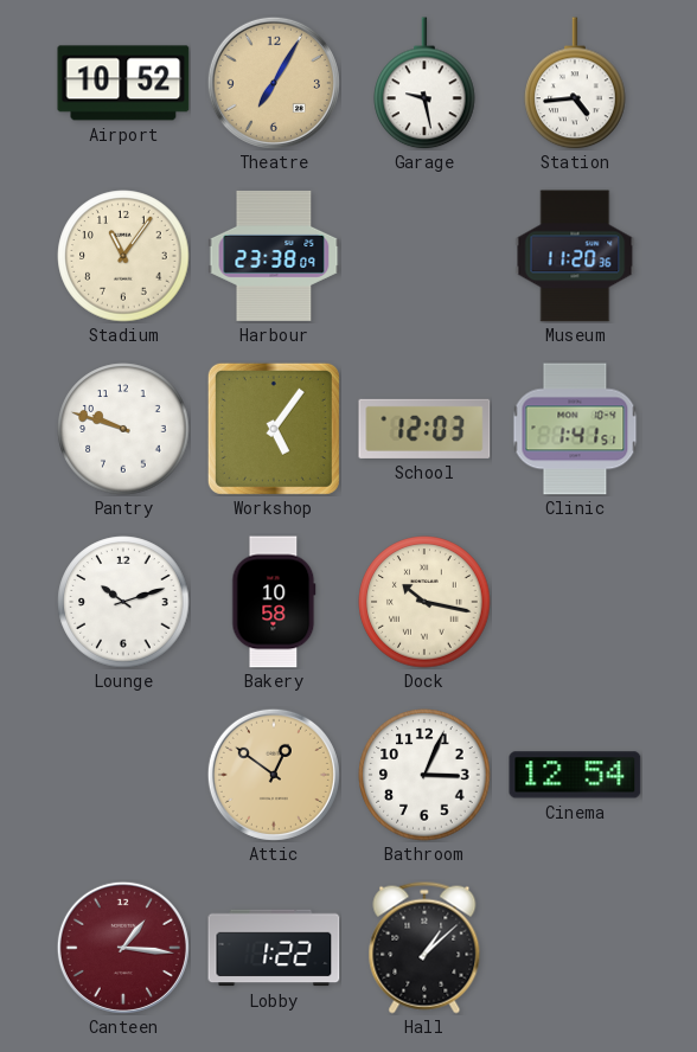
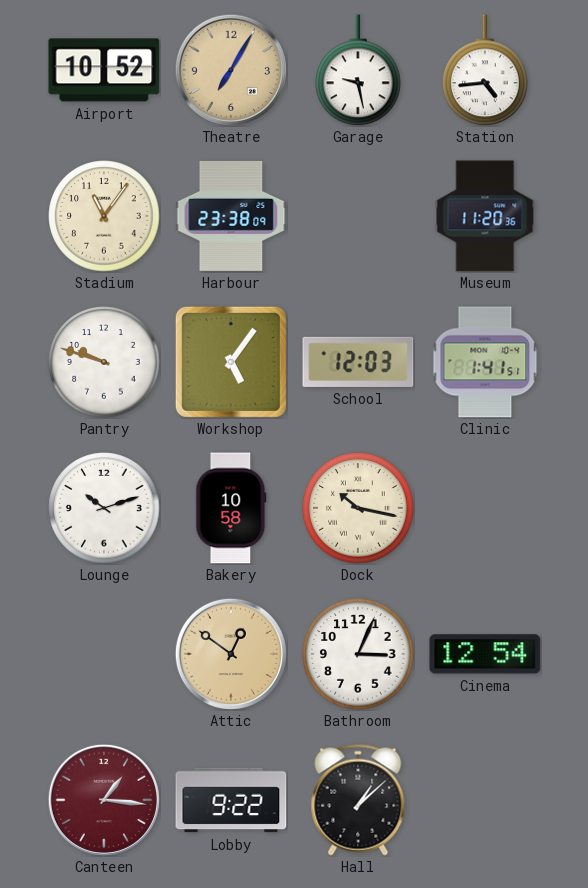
Lobby: 1:22 -> 9:22
